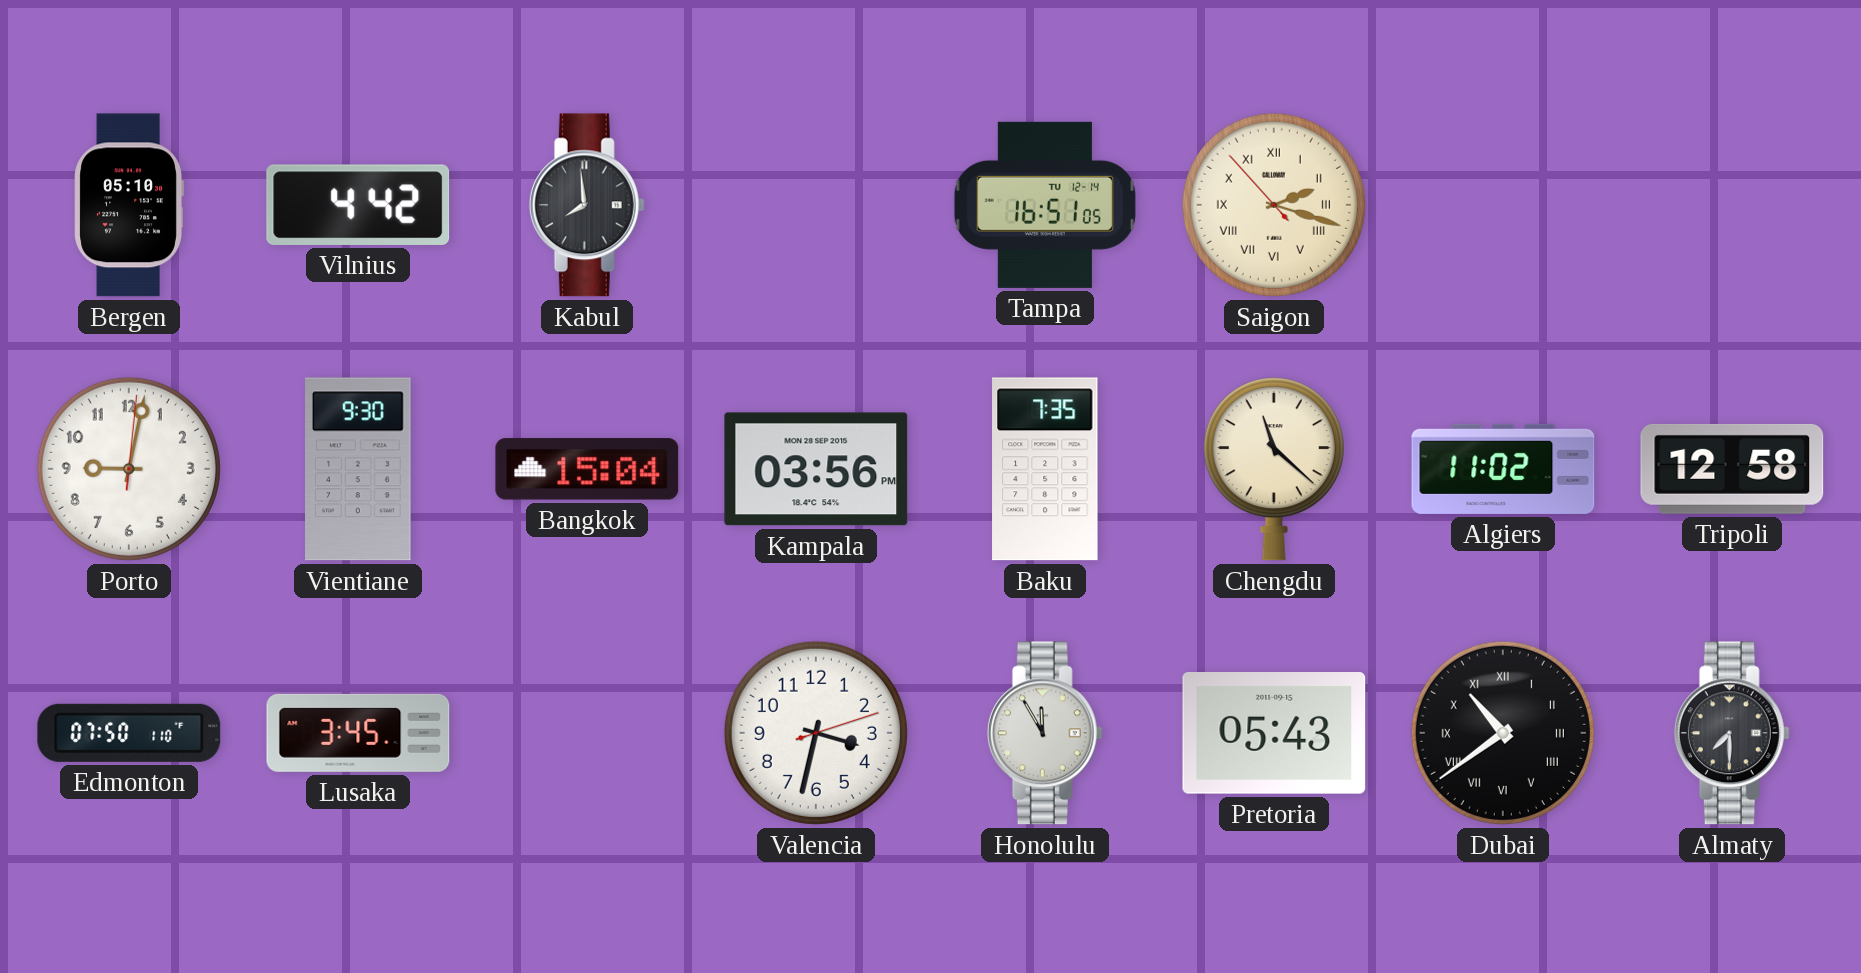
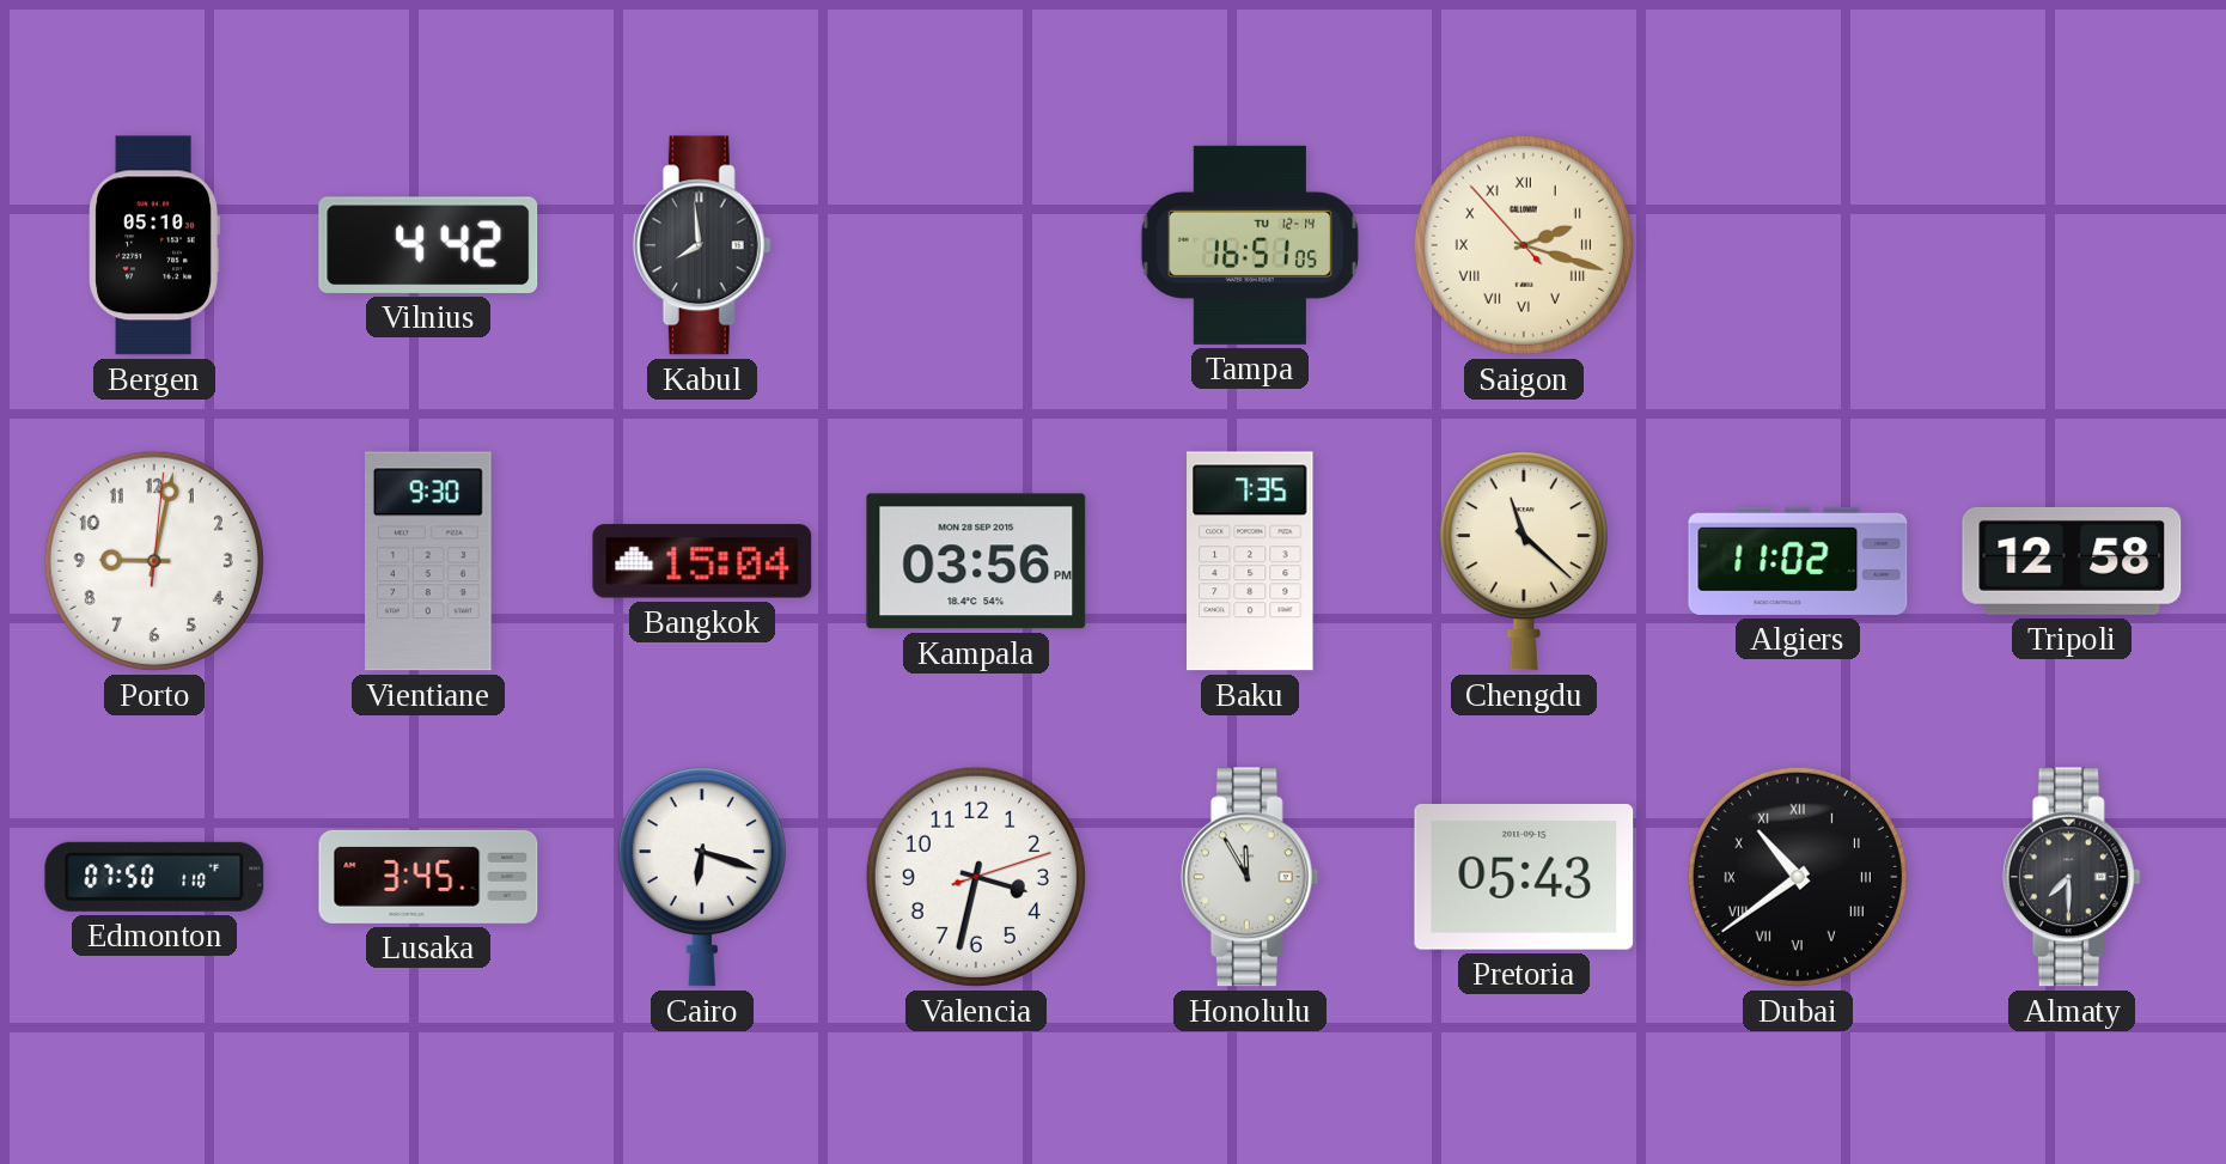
Cairo: none -> 6:18
